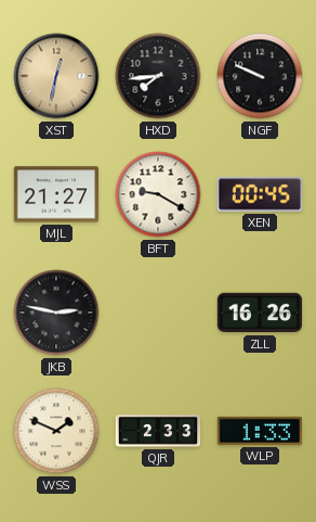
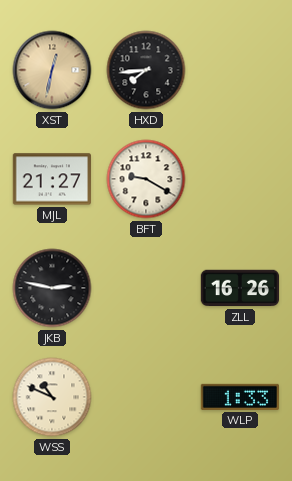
NGF: 9:49 -> none
XEN: 00:45 -> none
WSS: 1:49 -> 10:49
QJR: 2:33 -> none
